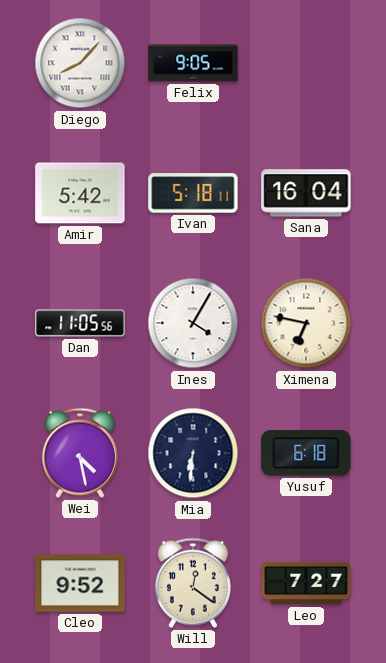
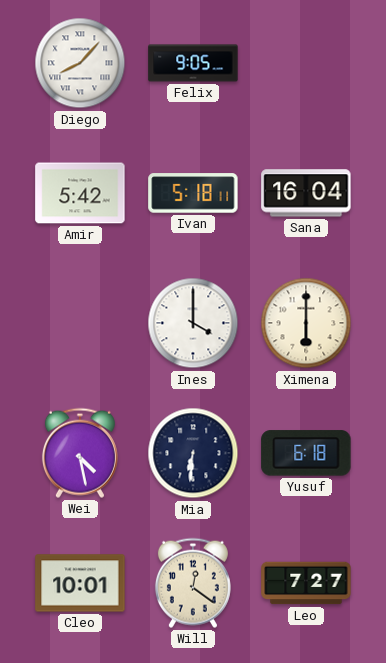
Dan: 11:05 -> none
Ines: 4:05 -> 4:00
Ximena: 6:47 -> 6:00
Cleo: 9:52 -> 10:01
